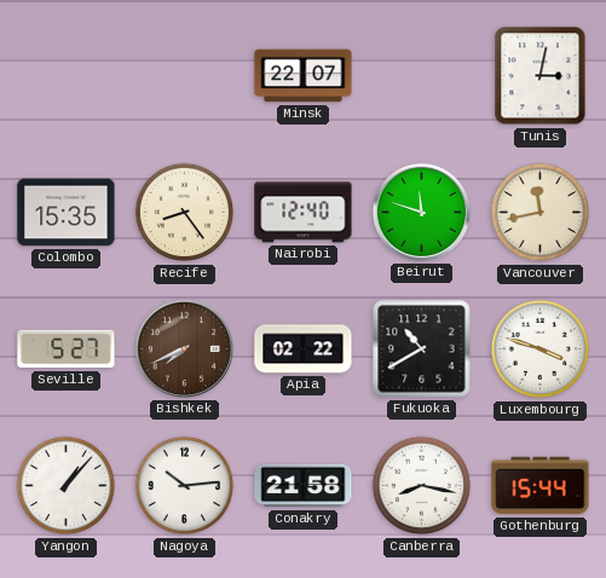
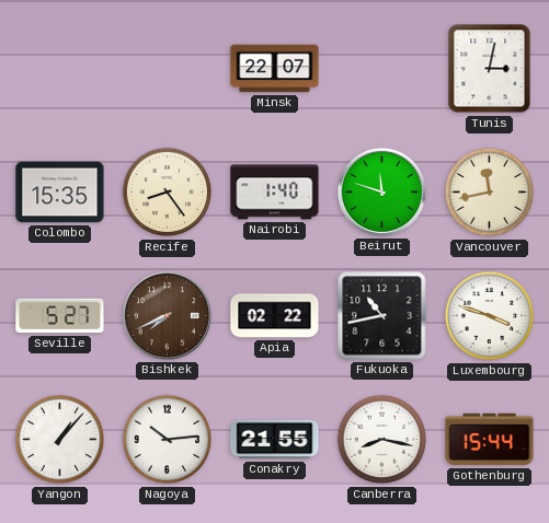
Nairobi: 12:40 -> 1:40
Fukuoka: 10:40 -> 10:43
Conakry: 21:58 -> 21:55
